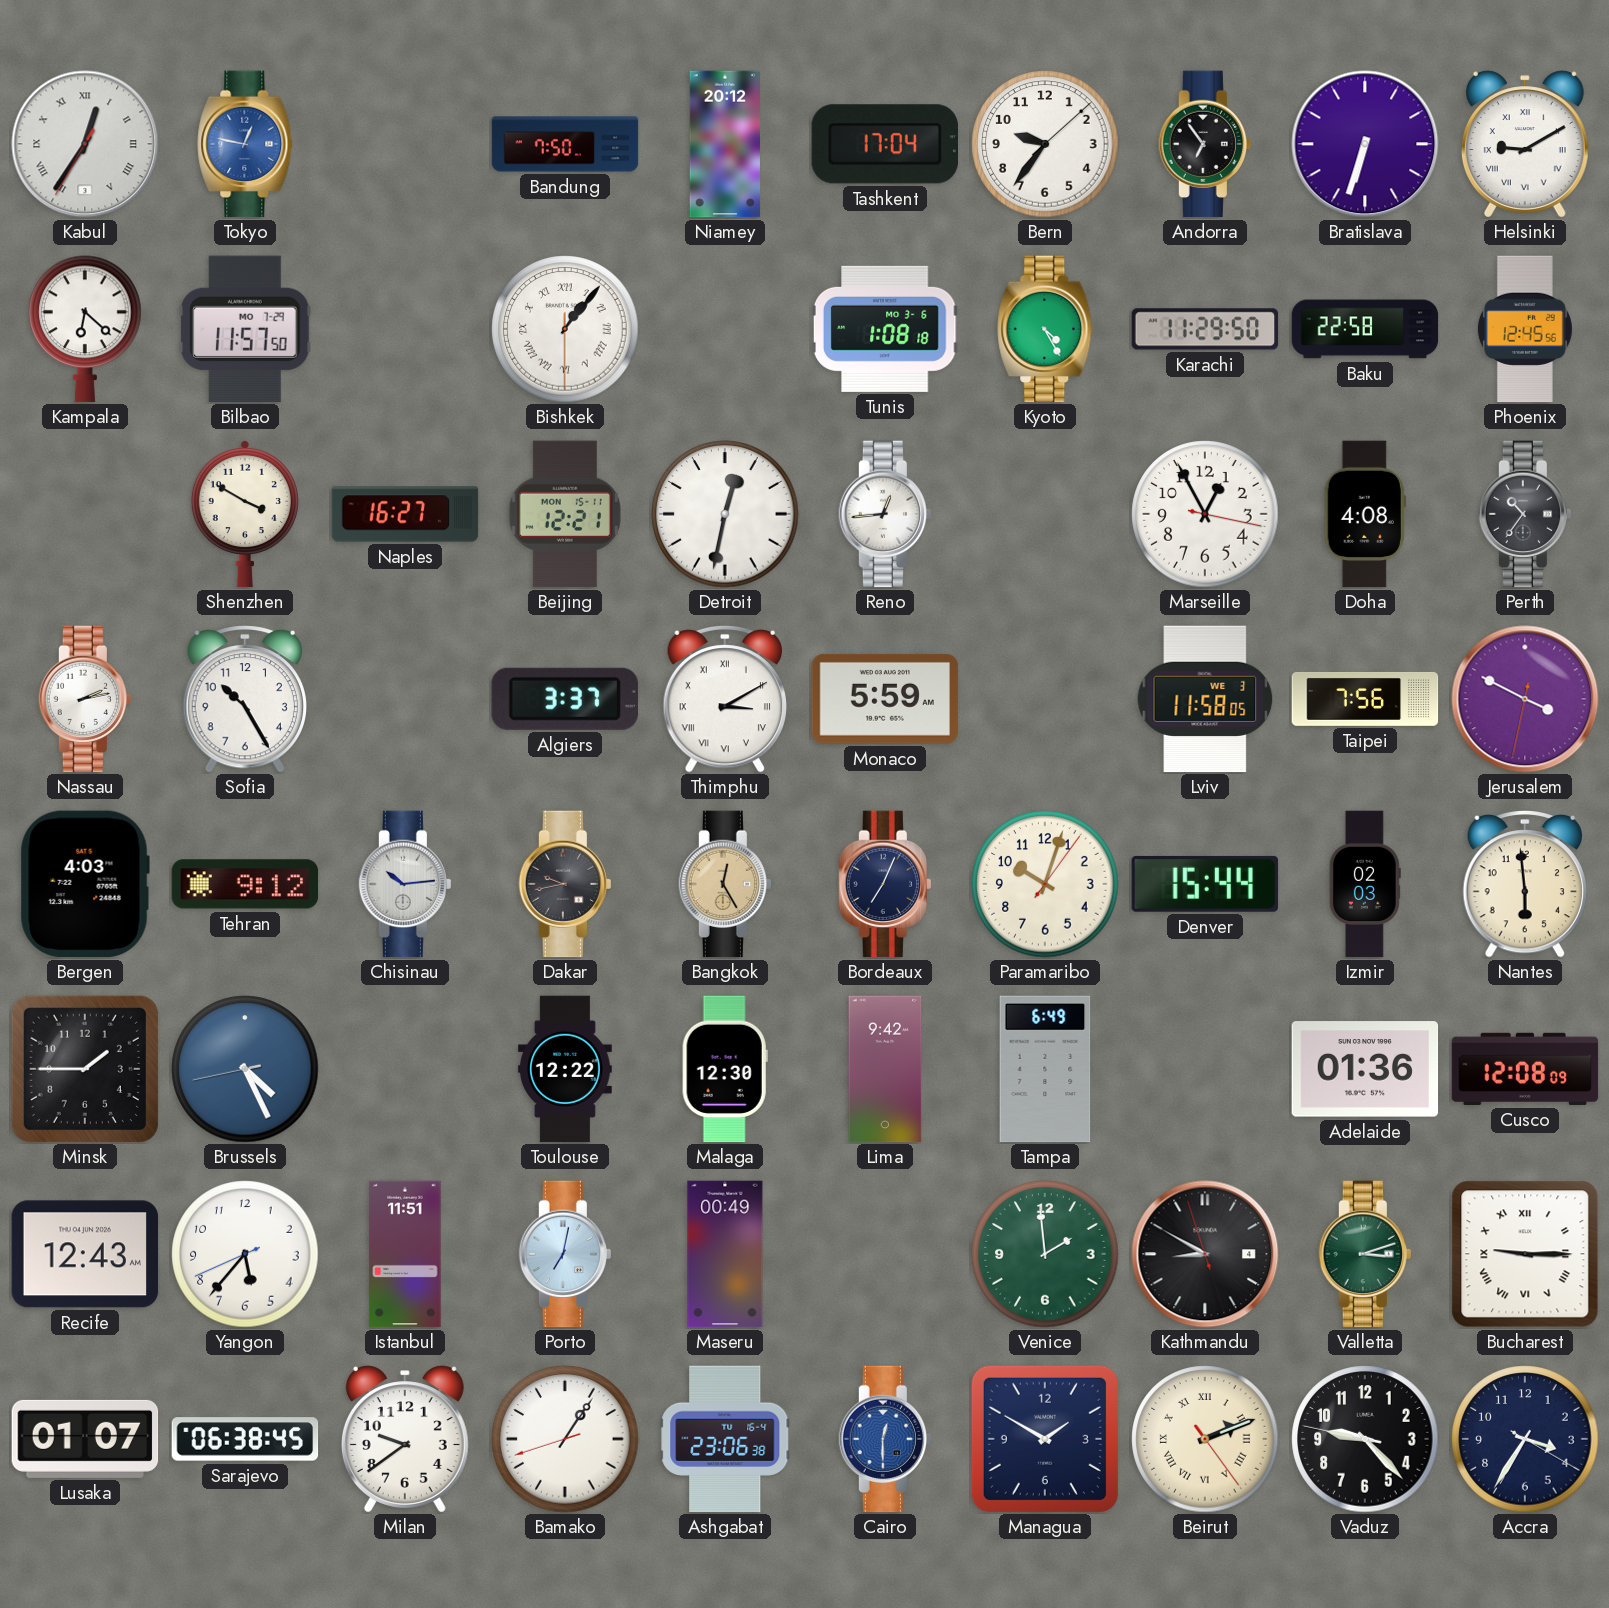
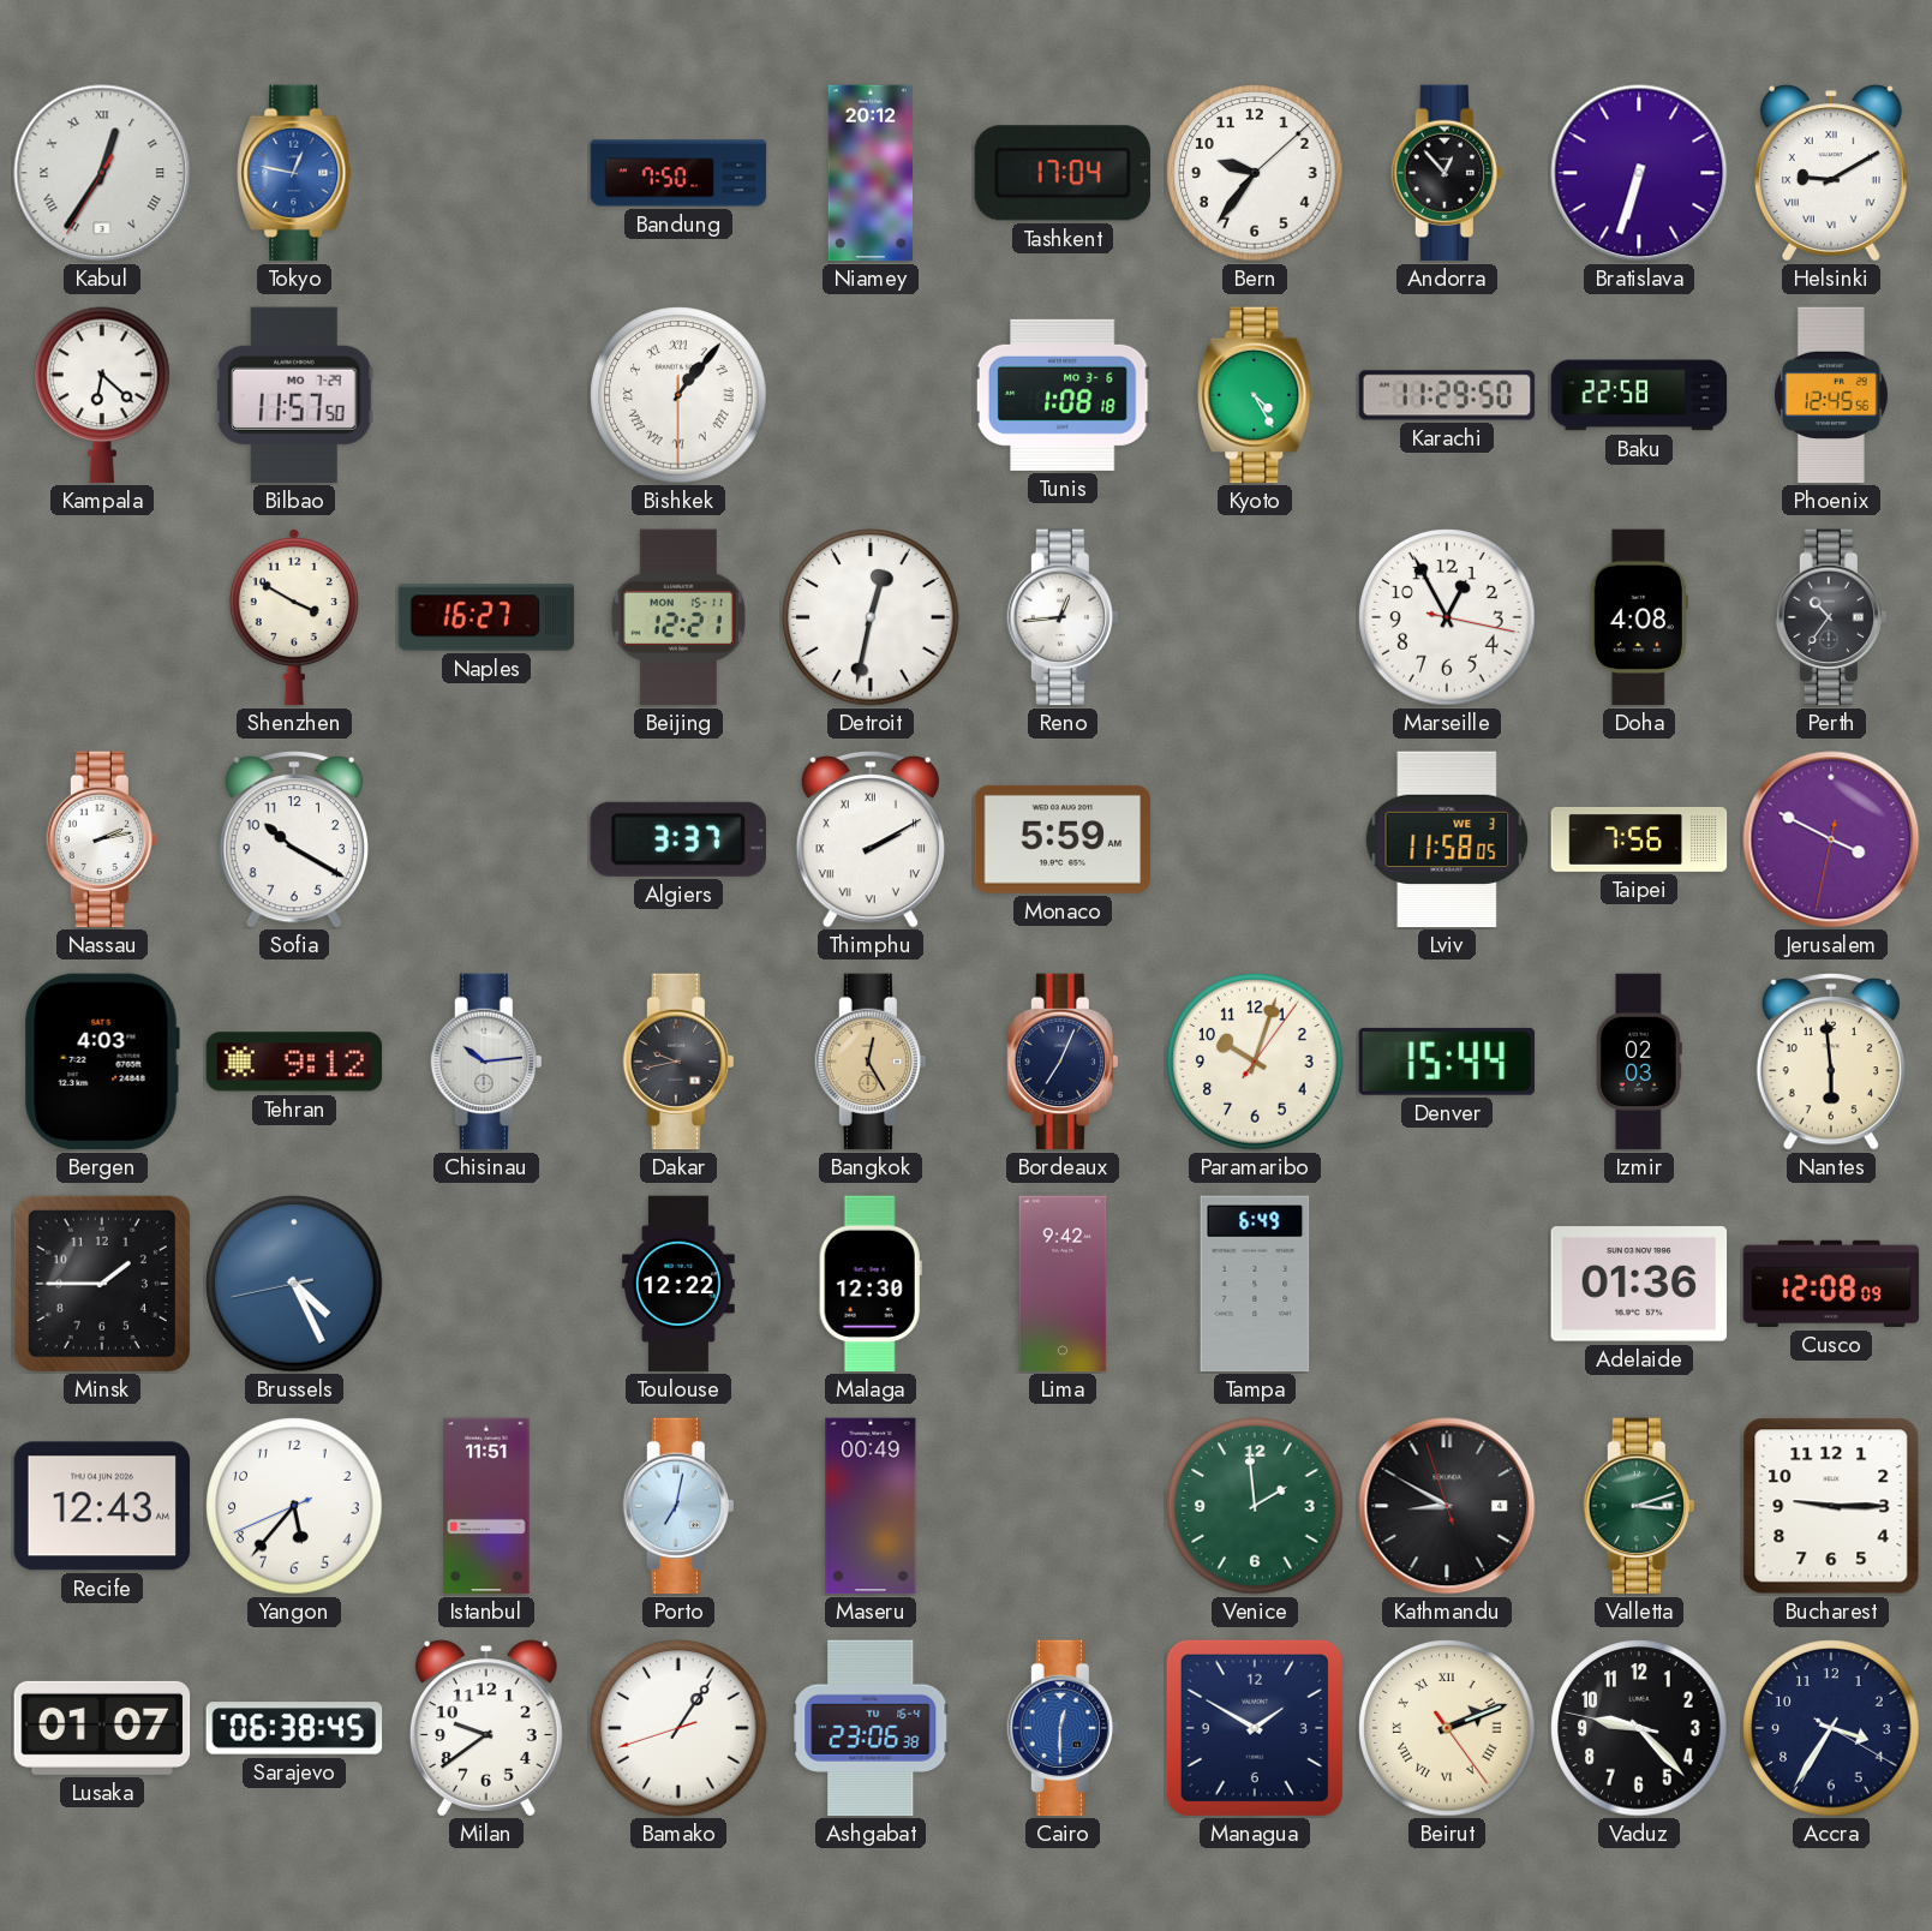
Andorra: 6:54 -> 12:53
Sofia: 10:25 -> 10:20
Thimphu: 3:10 -> 2:10
Bucharest numerals: Roman -> Arabic
